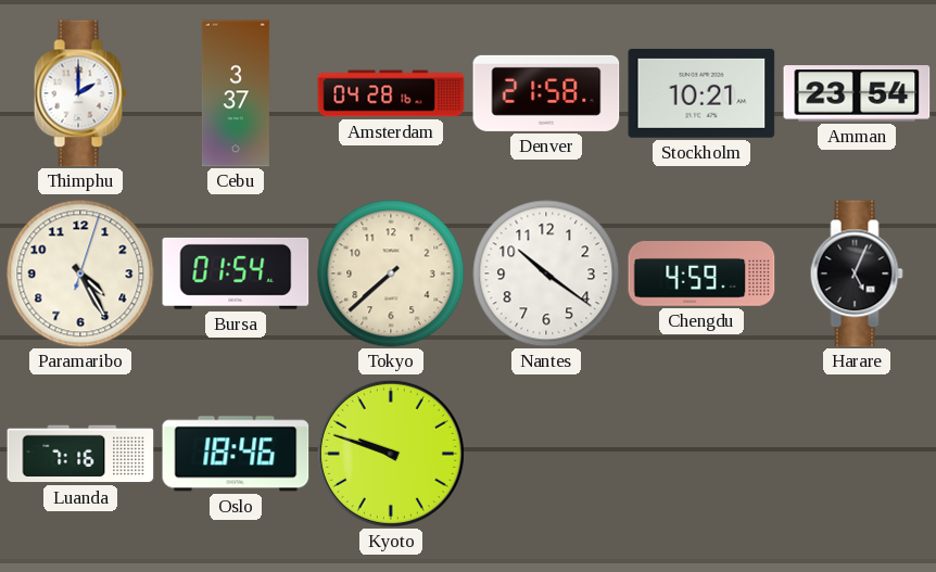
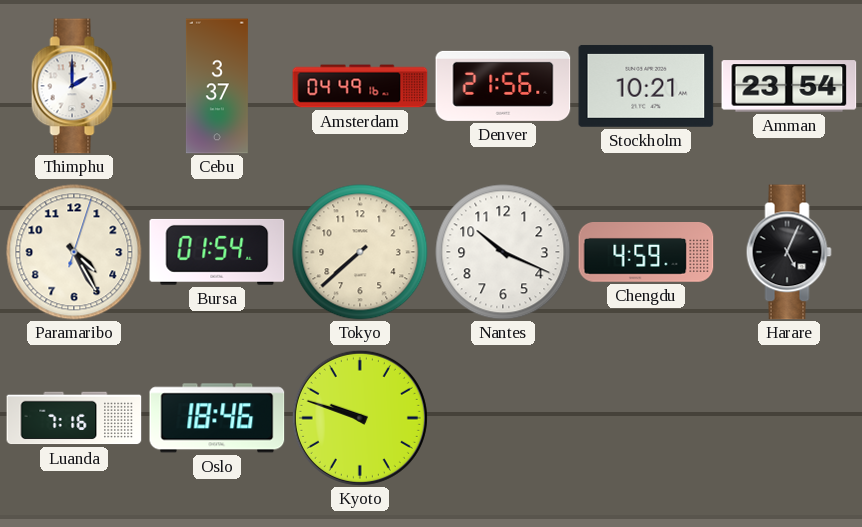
Amsterdam: 04:28 -> 04:49
Denver: 21:58 -> 21:56
Nantes: 10:21 -> 10:19
